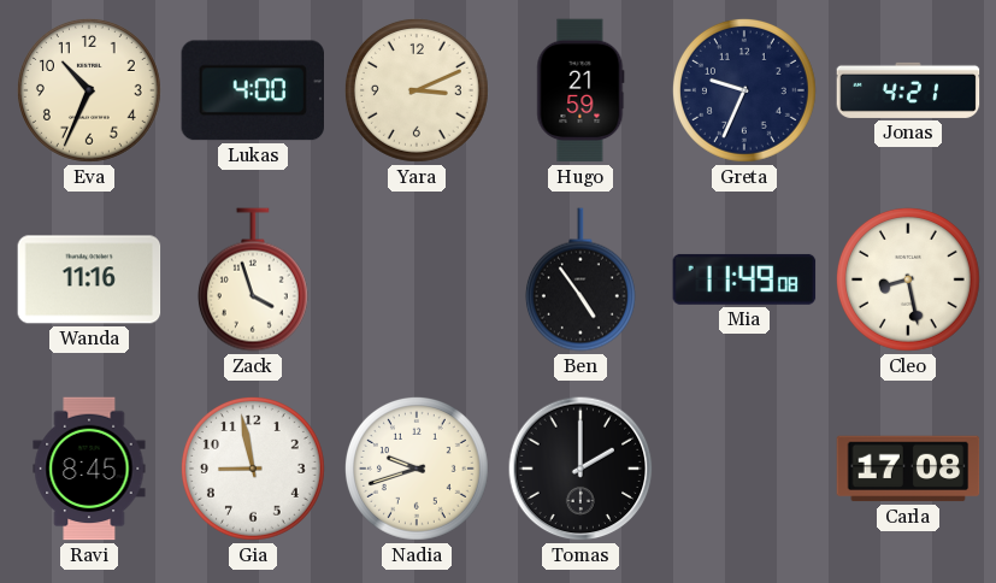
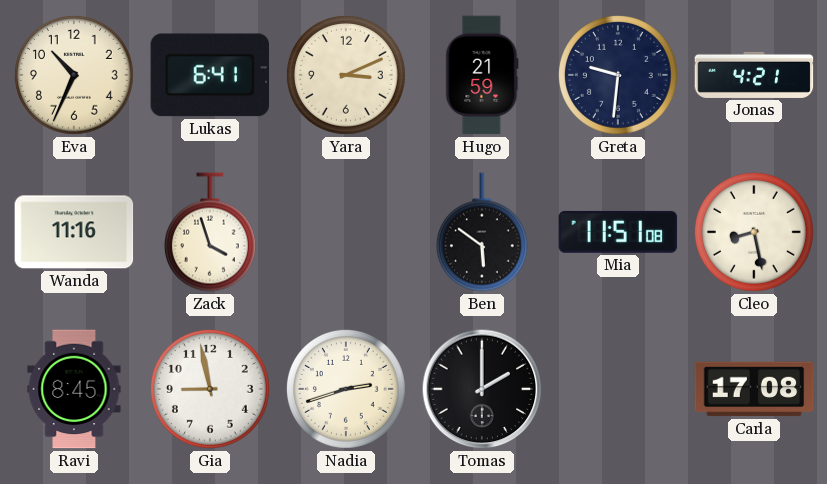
Lukas: 4:00 -> 6:41
Greta: 9:34 -> 9:31
Ben: 4:54 -> 5:51
Mia: 11:49 -> 11:51
Nadia: 9:42 -> 2:42
